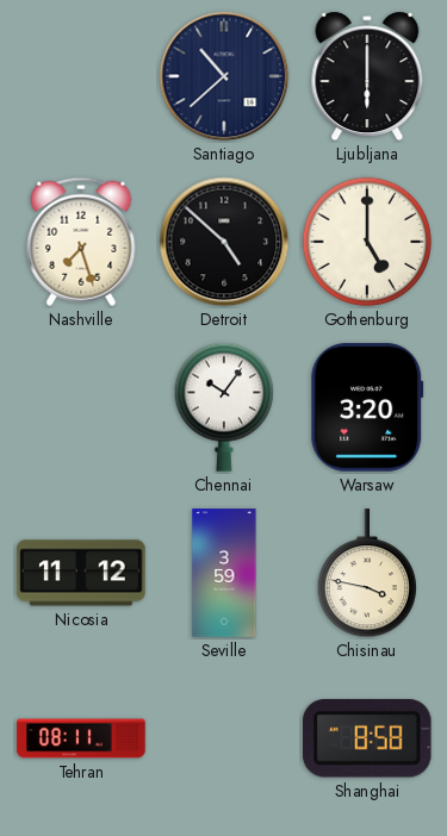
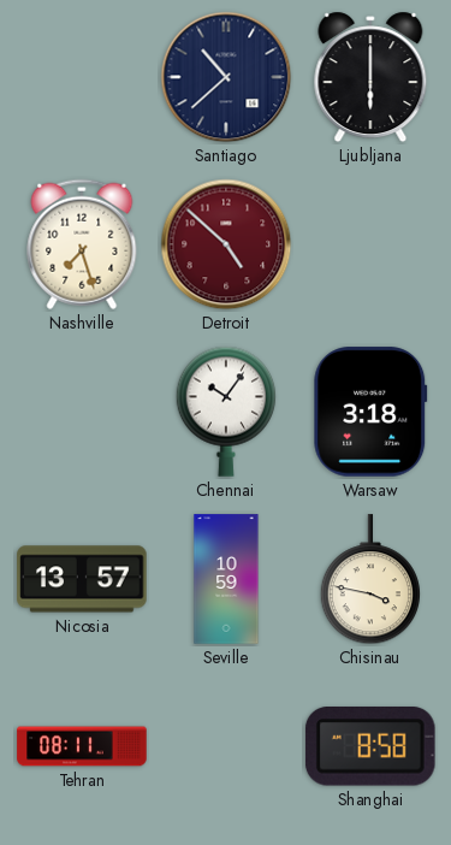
Detroit dial: black -> burgundy
Gothenburg: 5:00 -> none
Warsaw: 3:20 -> 3:18
Nicosia: 11:12 -> 13:57
Seville: 3:59 -> 10:59
